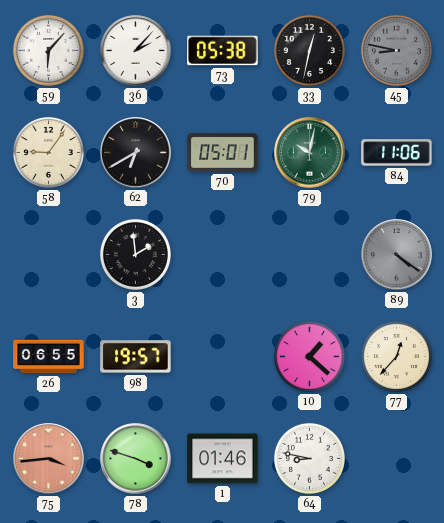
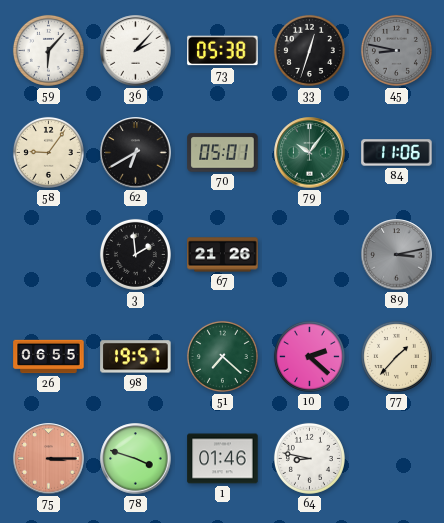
33: 12:32 -> 12:33
79: 10:02 -> 10:06
67: none -> 21:26
89: 4:21 -> 3:13
51: none -> 7:22
10: 1:22 -> 2:22
77: 12:37 -> 1:37
75: 3:44 -> 3:15
